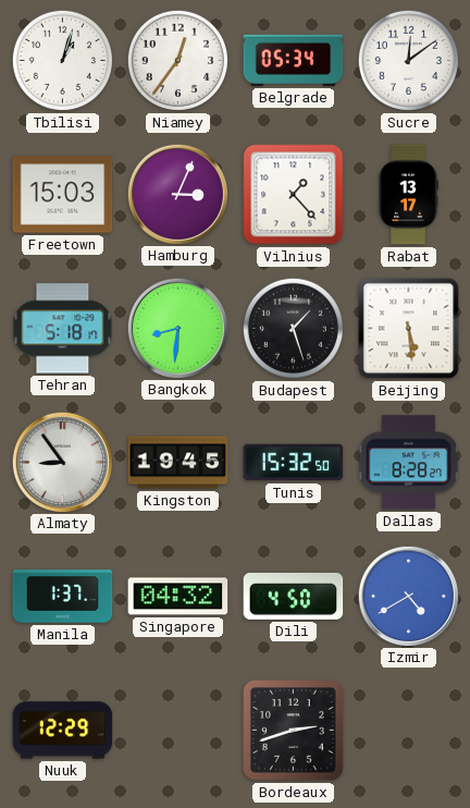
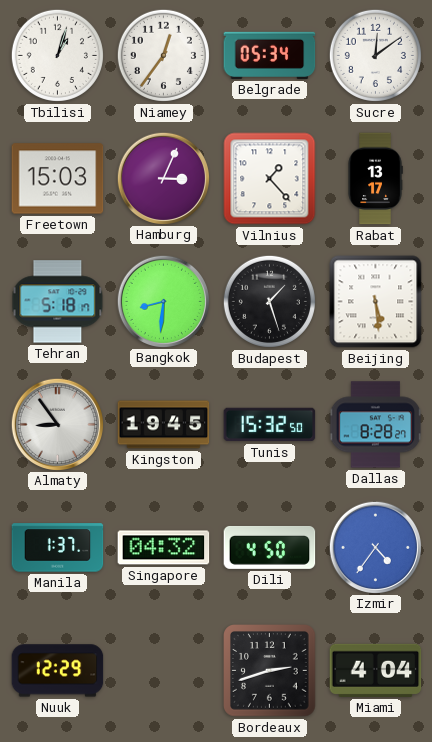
Izmir: 4:40 -> 4:36
Miami: none -> 4:04
